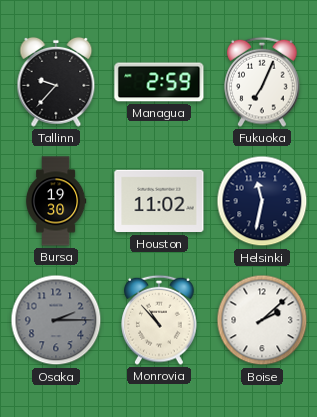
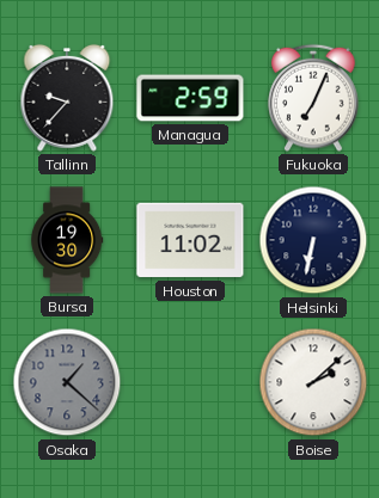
Helsinki: 11:32 -> 6:32
Osaka: 2:15 -> 1:22
Monrovia: 10:53 -> none
